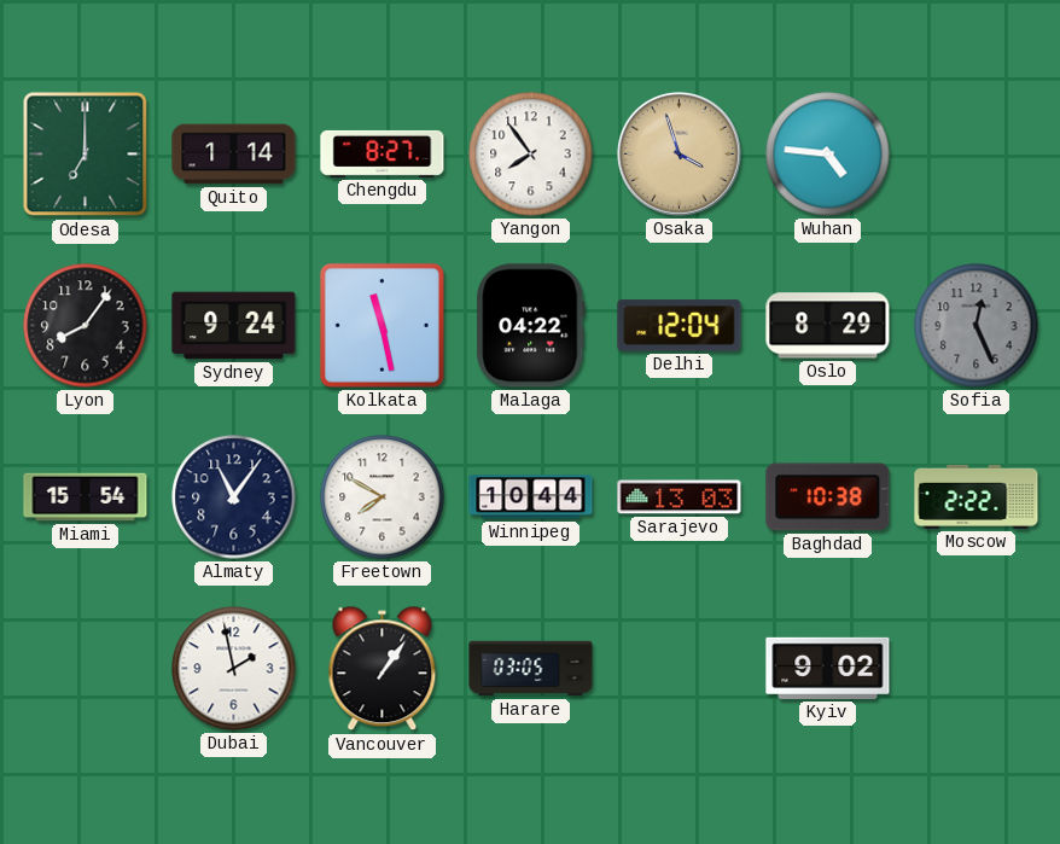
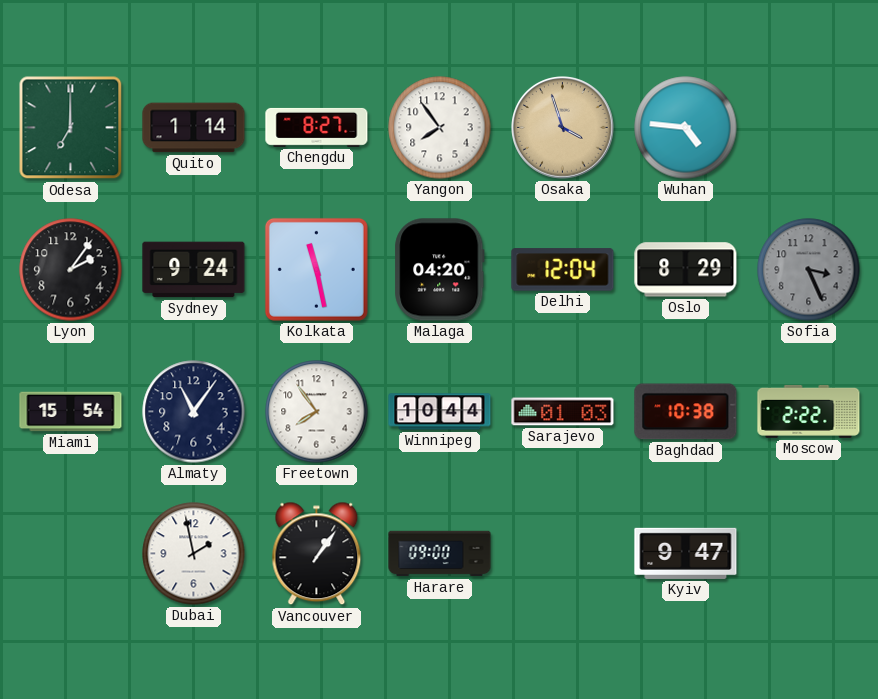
Lyon: 8:06 -> 2:06
Malaga: 04:22 -> 04:20
Sofia: 12:26 -> 3:26
Freetown: 7:50 -> 7:54
Sarajevo: 13:03 -> 01:03
Harare: 03:05 -> 09:00
Kyiv: 9:02 -> 9:47
